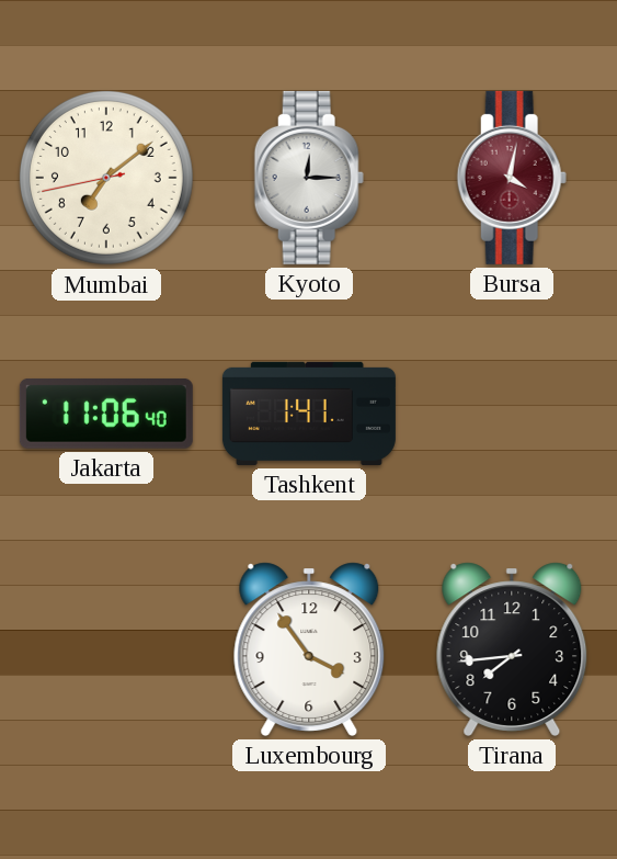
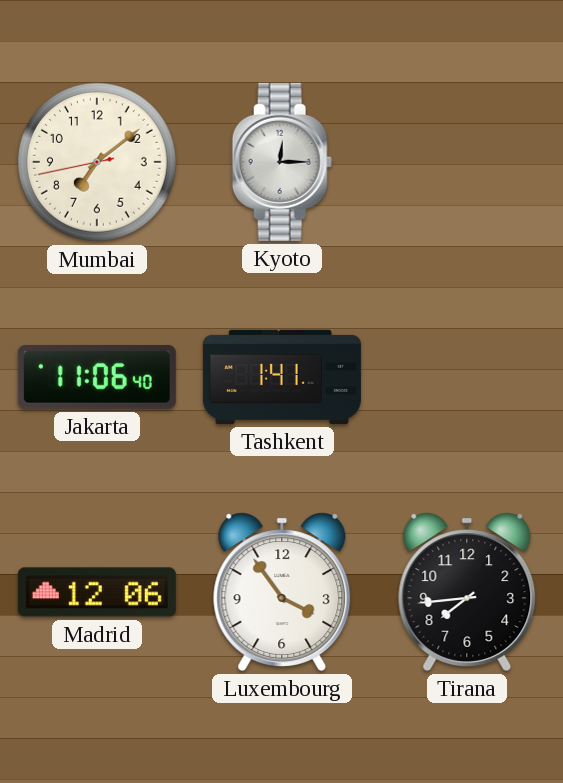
Bursa: 4:02 -> none
Madrid: none -> 12:06
